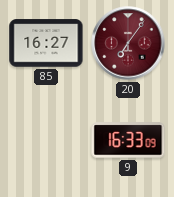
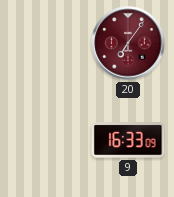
85: 16:27 -> none
